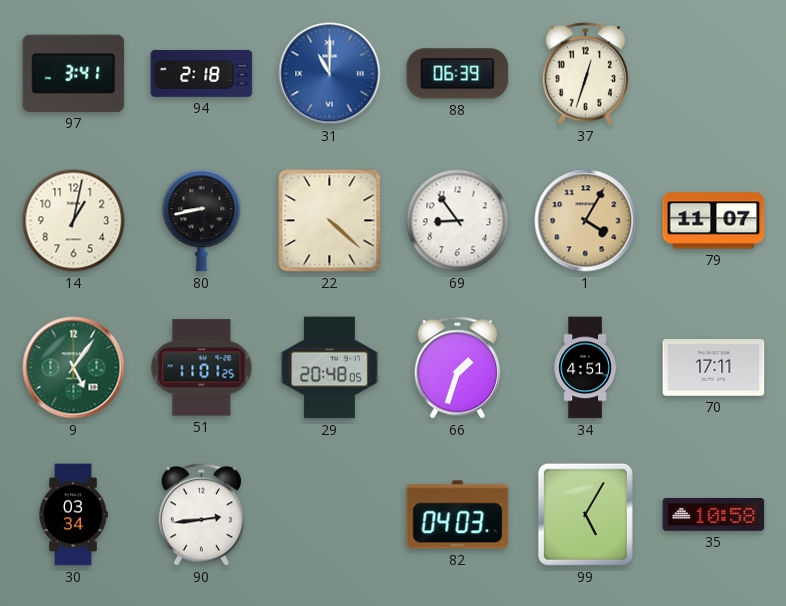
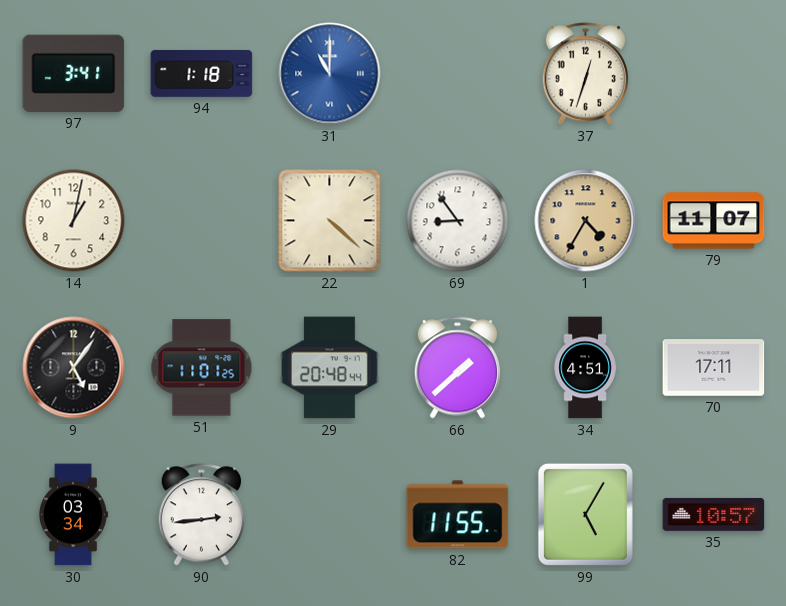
94: 2:18 -> 1:18
88: 06:39 -> none
80: 8:43 -> none
1: 4:05 -> 4:35
9 dial: green -> black
29: 20:48:05 -> 20:48:44
66: 1:33 -> 1:38
82: 04:03 -> 11:55
35: 10:58 -> 10:57
